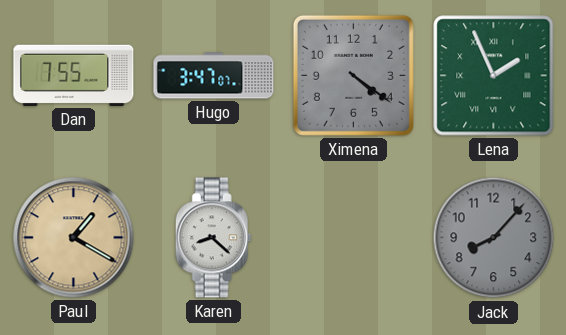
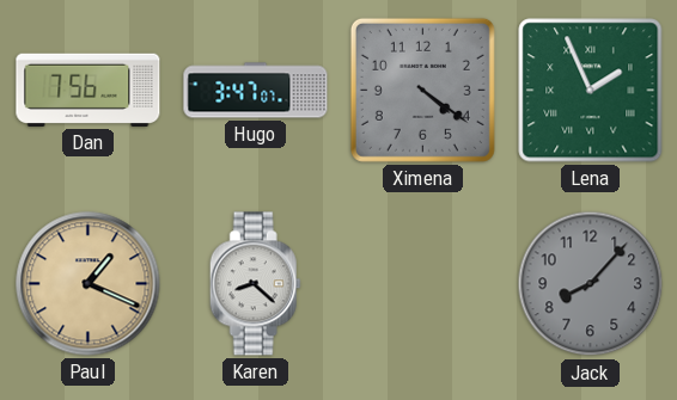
Dan: 7:55 -> 7:56
Paul: 1:20 -> 1:19
